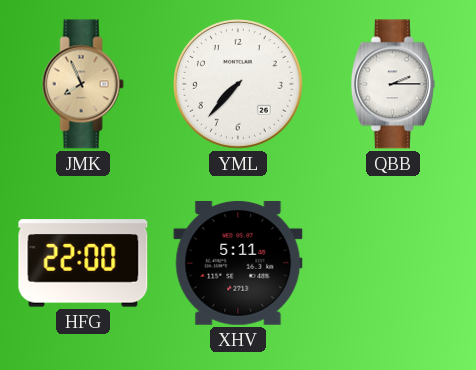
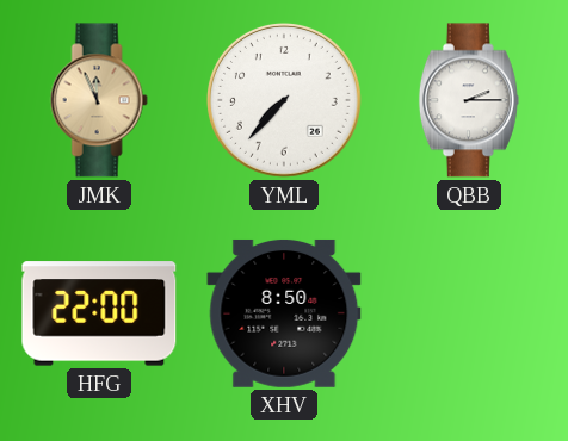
JMK: 7:56 -> 11:56
XHV: 5:11 -> 8:50
